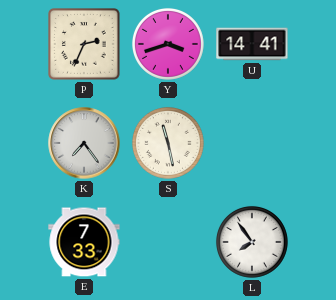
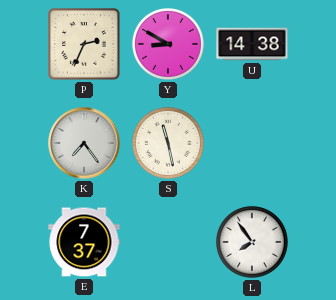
Y: 3:42 -> 8:50
U: 14:41 -> 14:38
E: 7:33 -> 7:37
